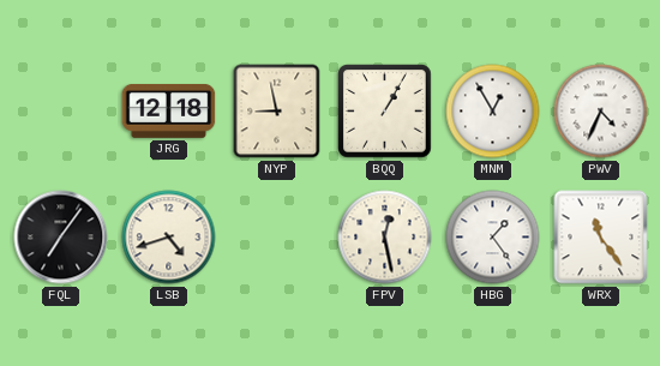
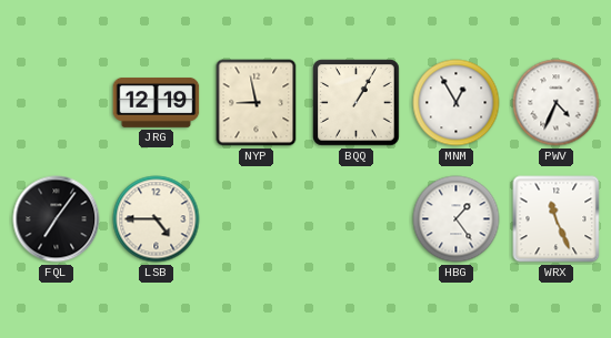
JRG: 12:18 -> 12:19
LSB: 4:42 -> 4:45
FPV: 12:28 -> none
WRX: 11:24 -> 11:26
